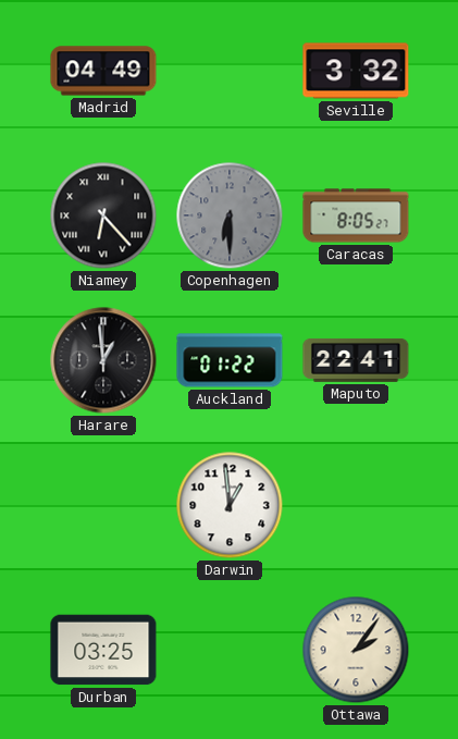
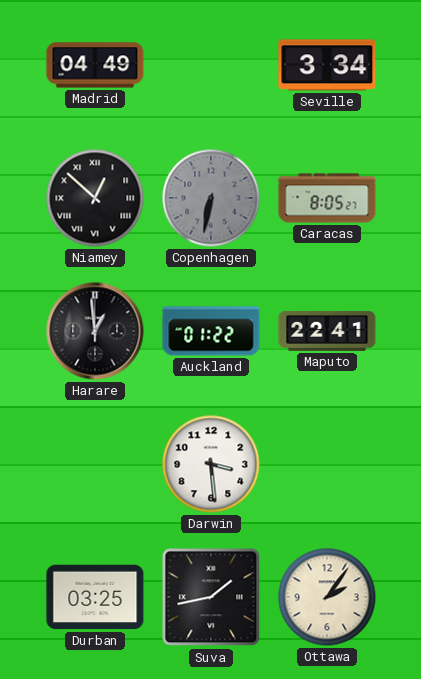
Seville: 3:32 -> 3:34
Niamey: 6:23 -> 12:52
Copenhagen: 6:30 -> 6:32
Darwin: 12:59 -> 3:29
Suva: none -> 1:43
